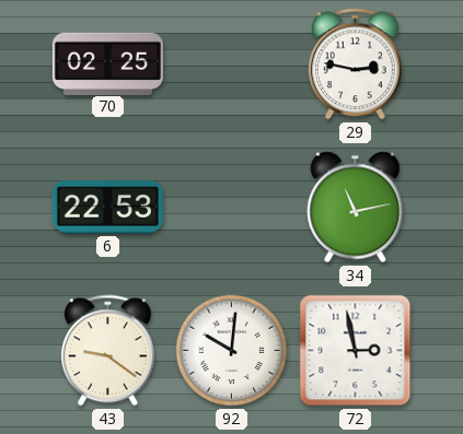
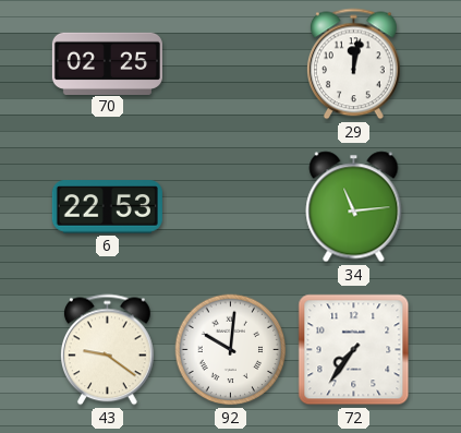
29: 2:47 -> 12:02
34: 11:13 -> 11:14
72: 2:58 -> 7:36
